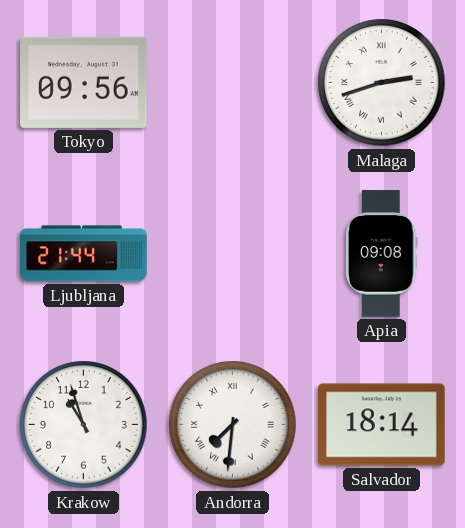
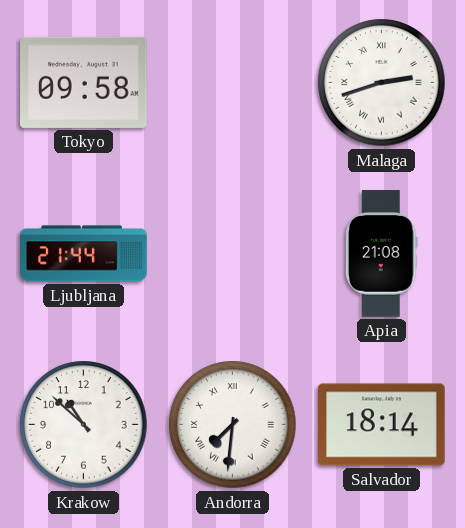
Tokyo: 09:56 -> 09:58
Apia: 09:08 -> 21:08
Krakow: 10:57 -> 10:52
